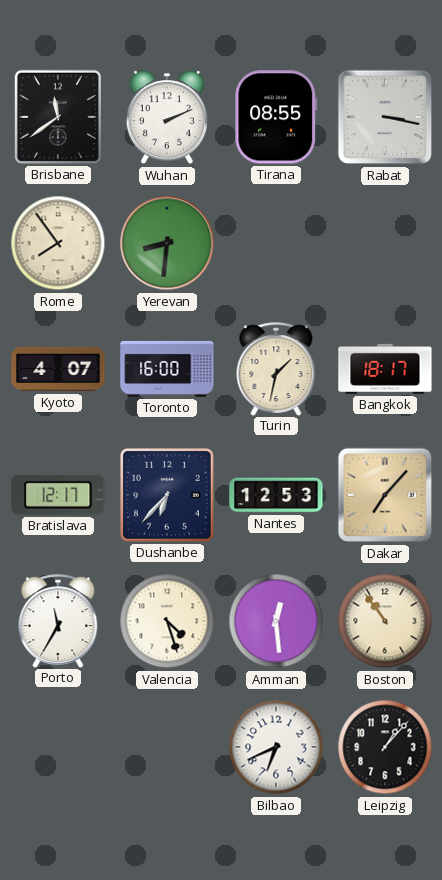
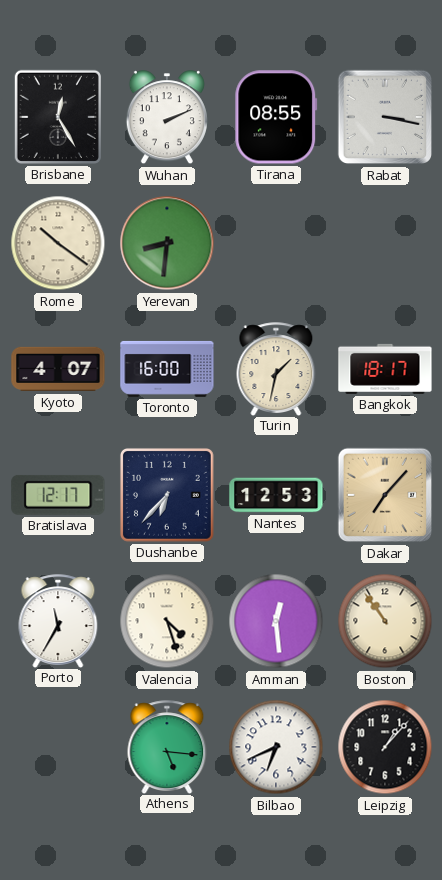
Brisbane: 11:39 -> 12:25
Rome: 7:54 -> 10:21
Athens: none -> 5:16
